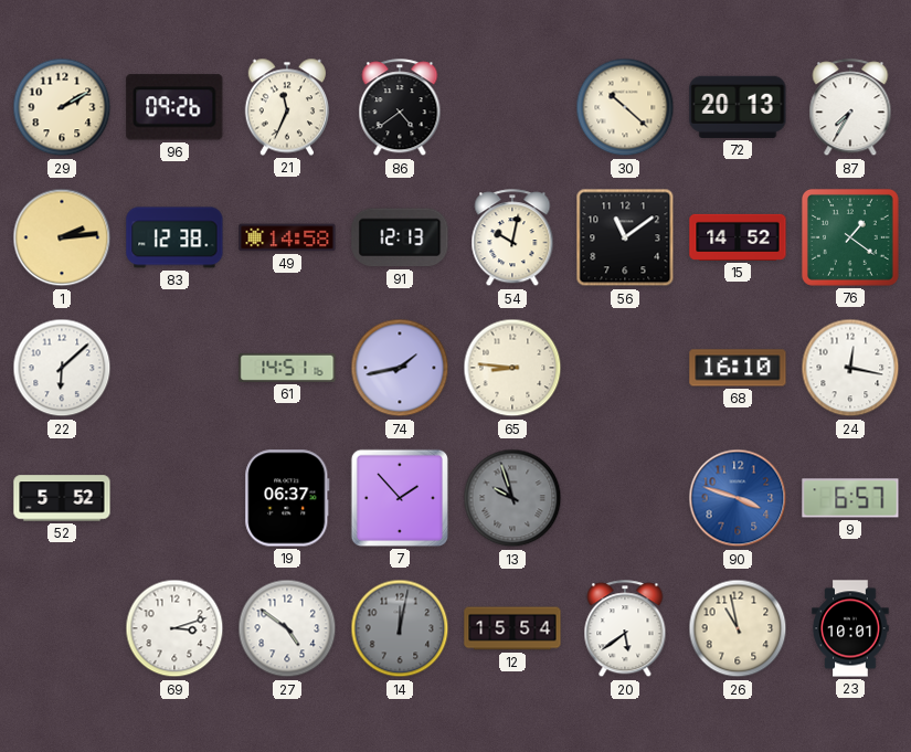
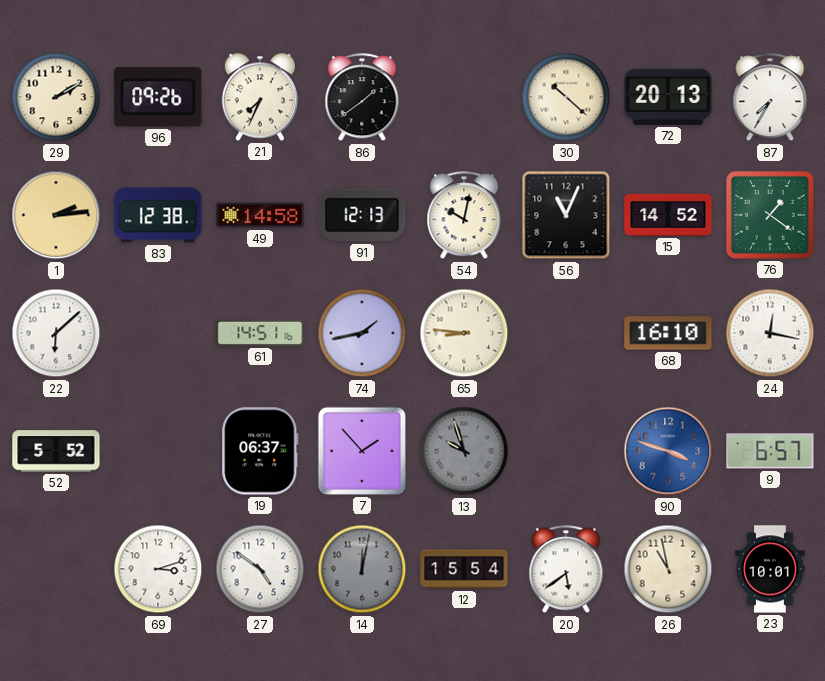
21: 11:34 -> 7:34
86: 4:39 -> 1:39
56: 11:09 -> 11:04
